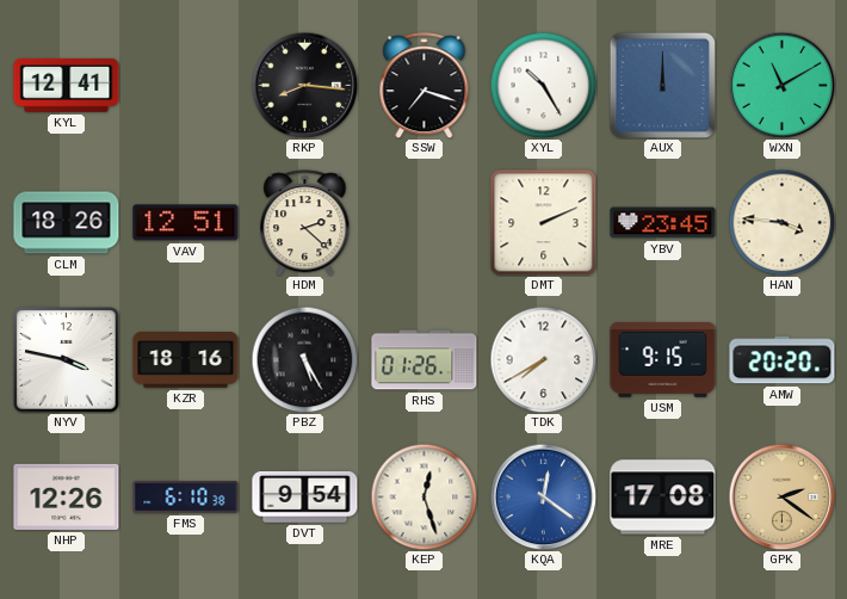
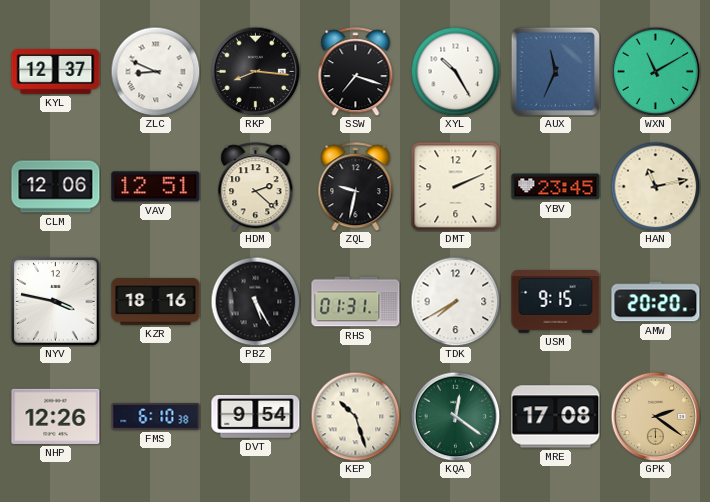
KYL: 12:41 -> 12:37
ZLC: none -> 8:49
AUX: 12:00 -> 11:34
CLM: 18:26 -> 12:06
ZQL: none -> 9:32
HAN: 3:46 -> 11:13
RHS: 01:26 -> 01:31
KEP: 12:27 -> 10:27
KQA dial: blue -> green
